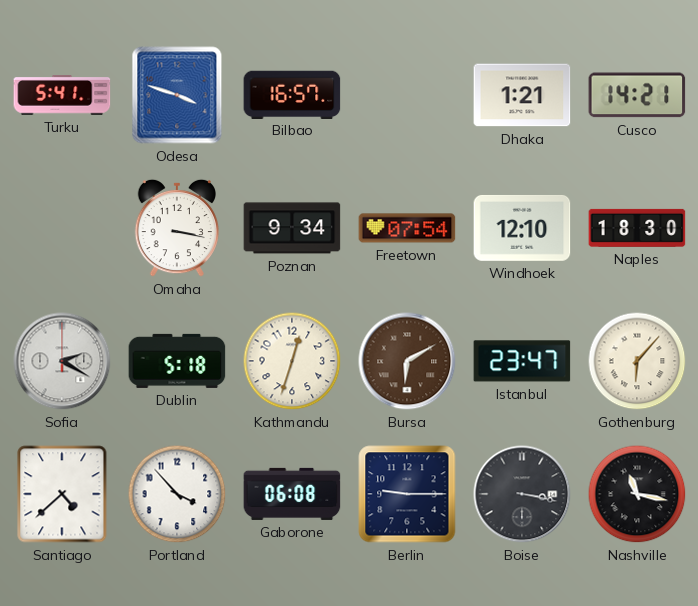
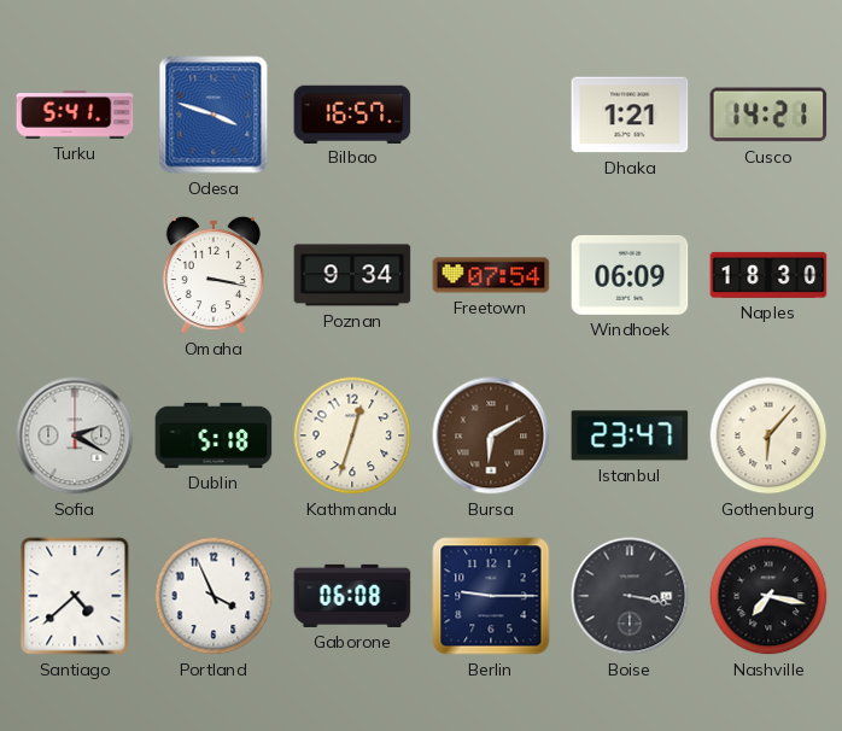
Windhoek: 12:10 -> 06:09
Portland: 3:53 -> 3:56
Nashville: 11:17 -> 7:17
